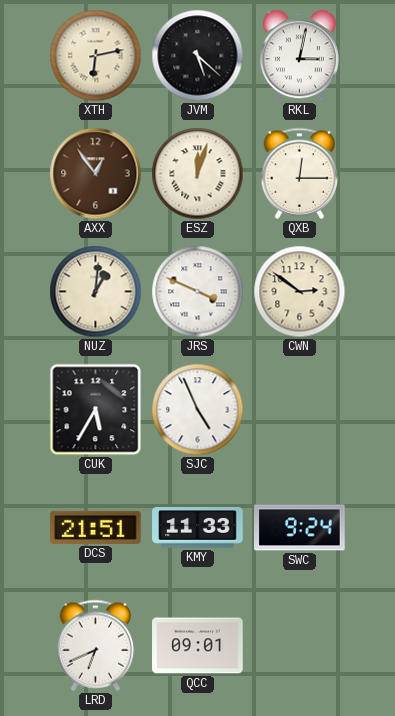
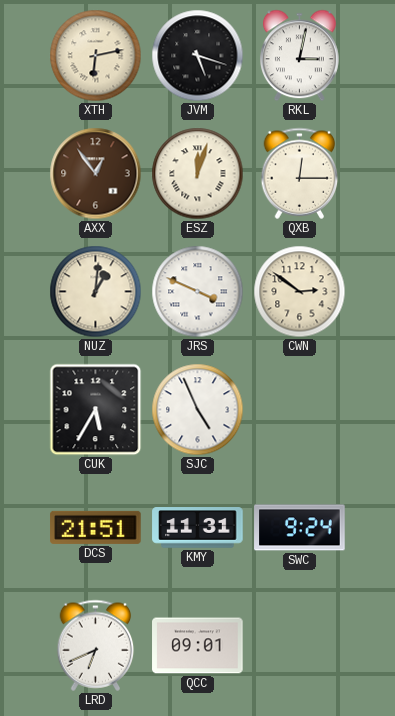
JVM: 5:22 -> 5:18
KMY: 11:33 -> 11:31
